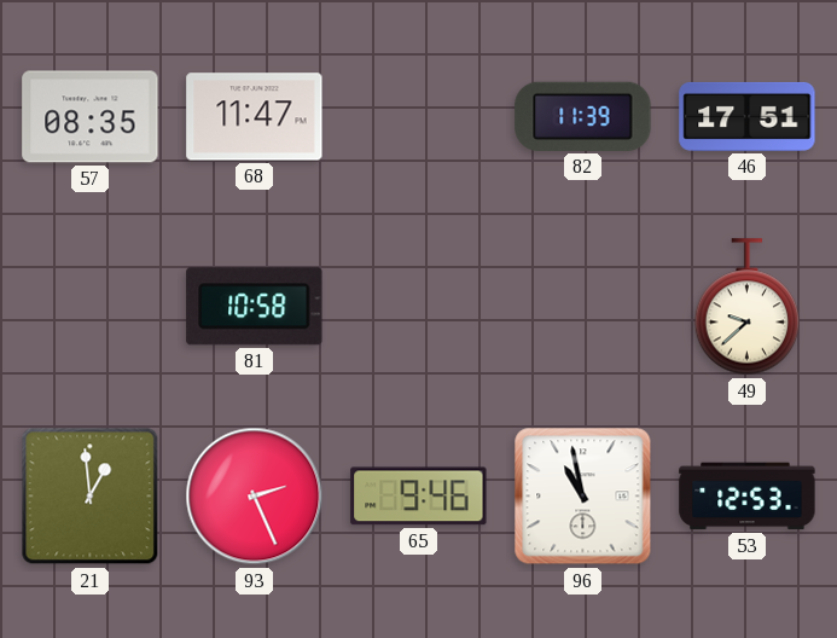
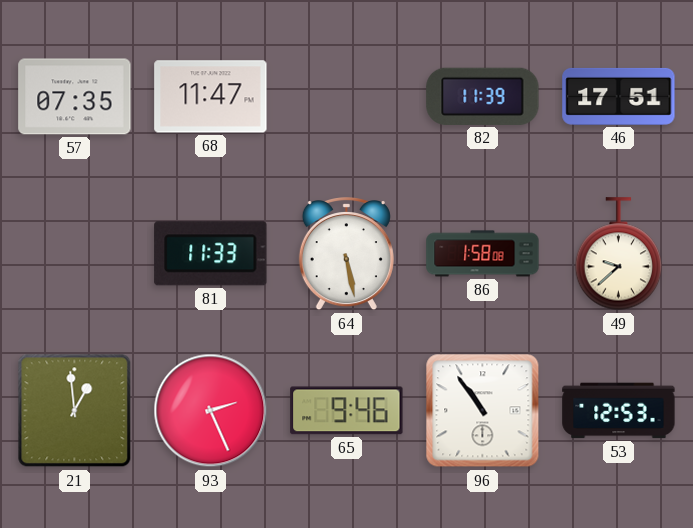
57: 08:35 -> 07:35
81: 10:58 -> 11:33
64: none -> 5:28
86: none -> 1:58
96: 10:58 -> 10:54
